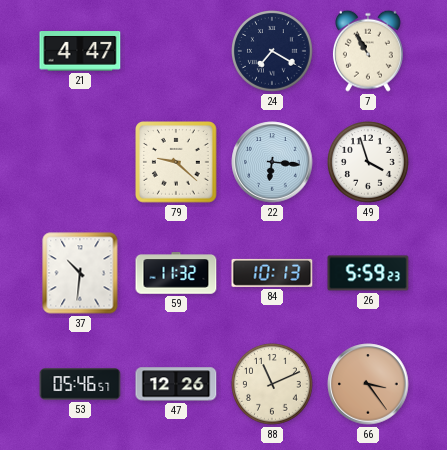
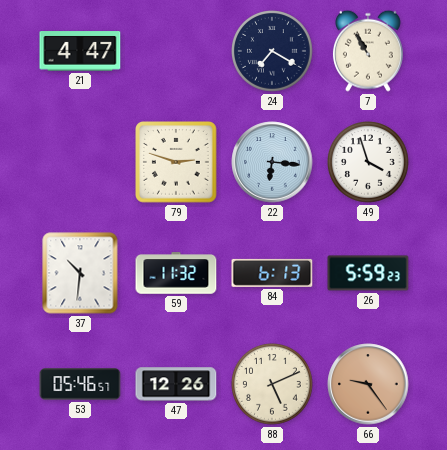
79: 9:22 -> 2:48
84: 10:13 -> 6:13
88: 11:11 -> 5:11
66: 3:24 -> 9:24
